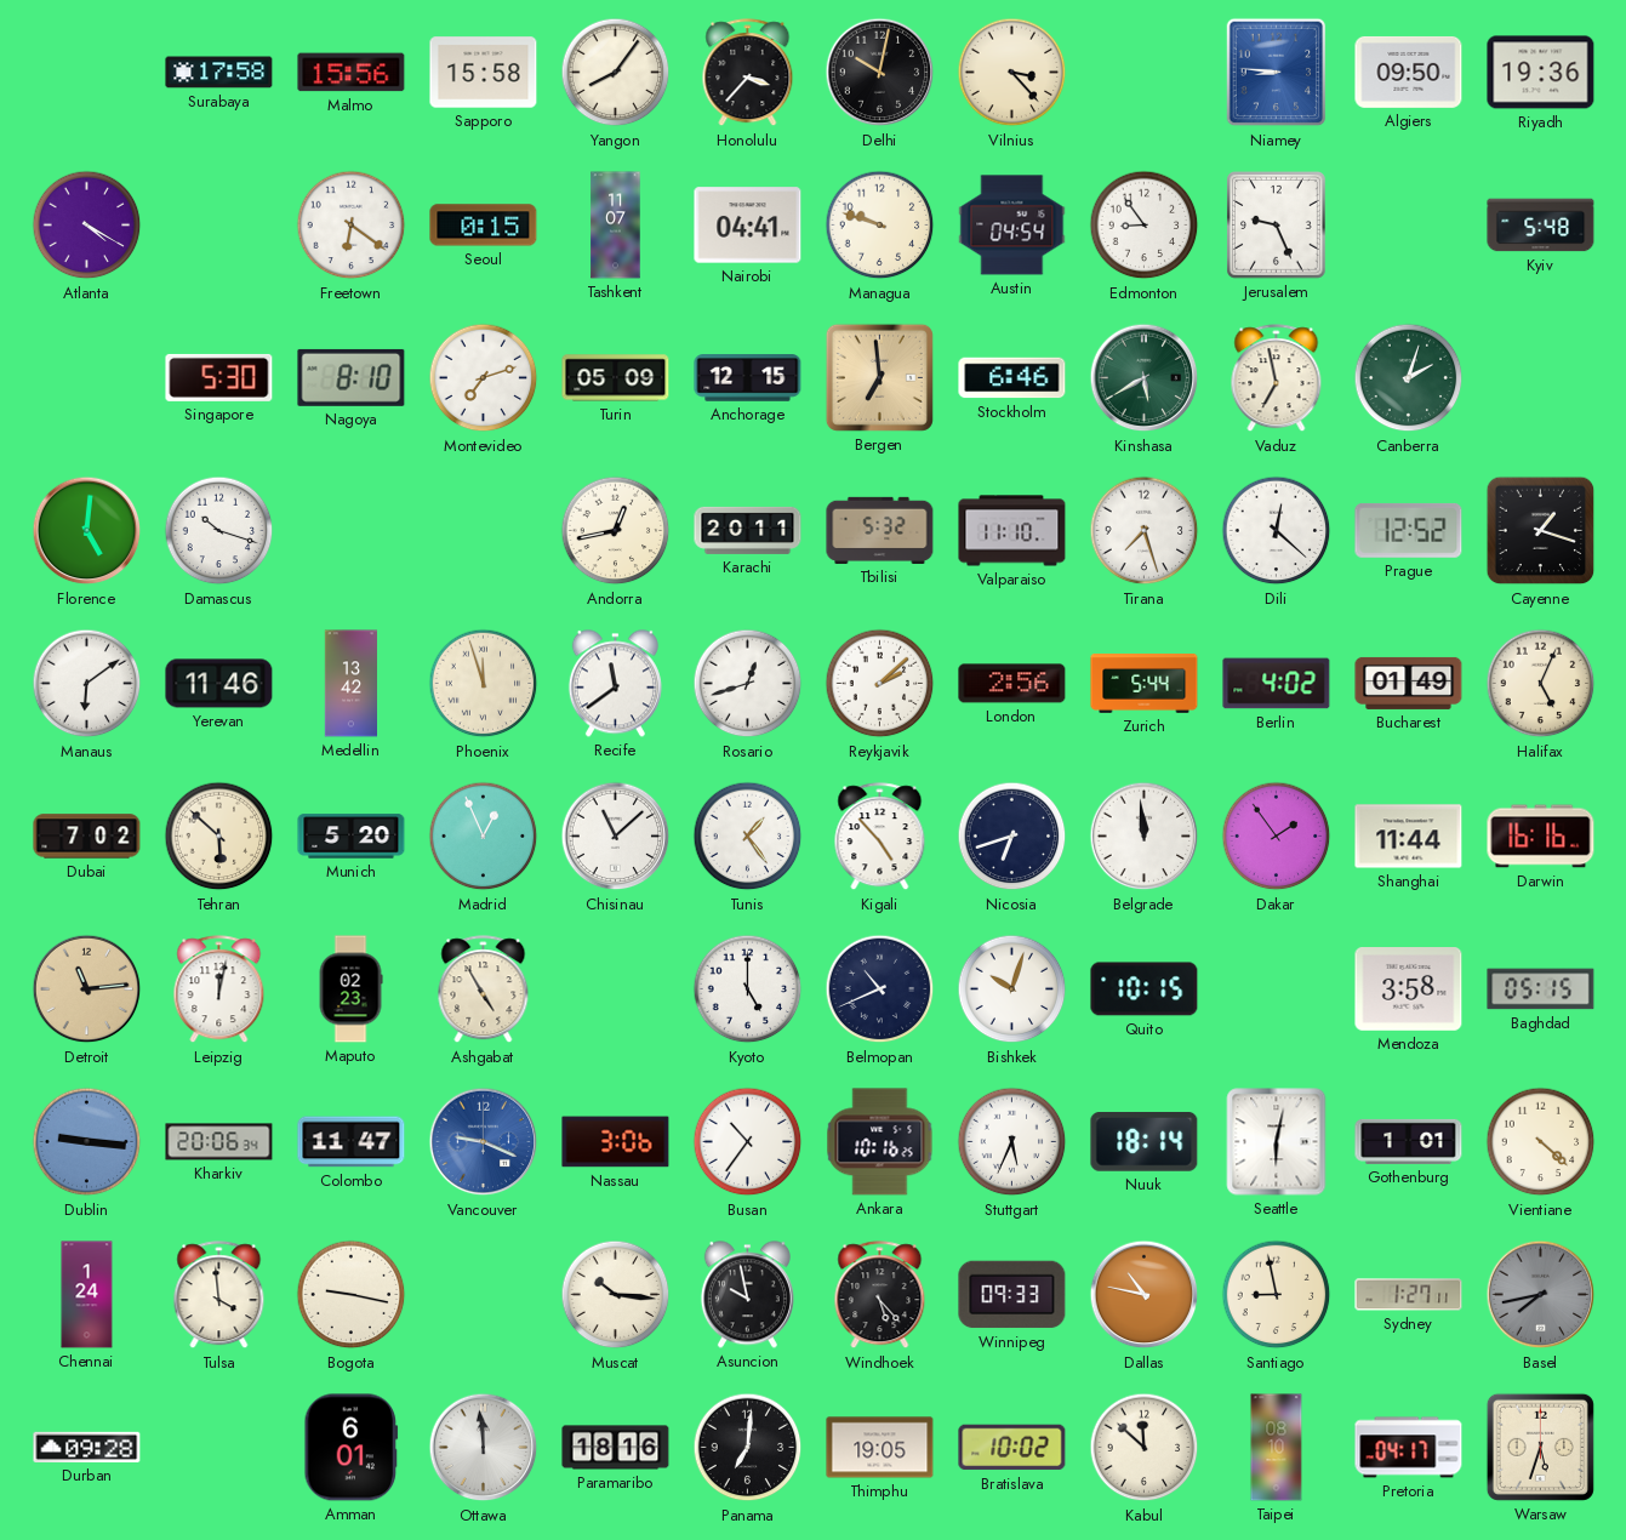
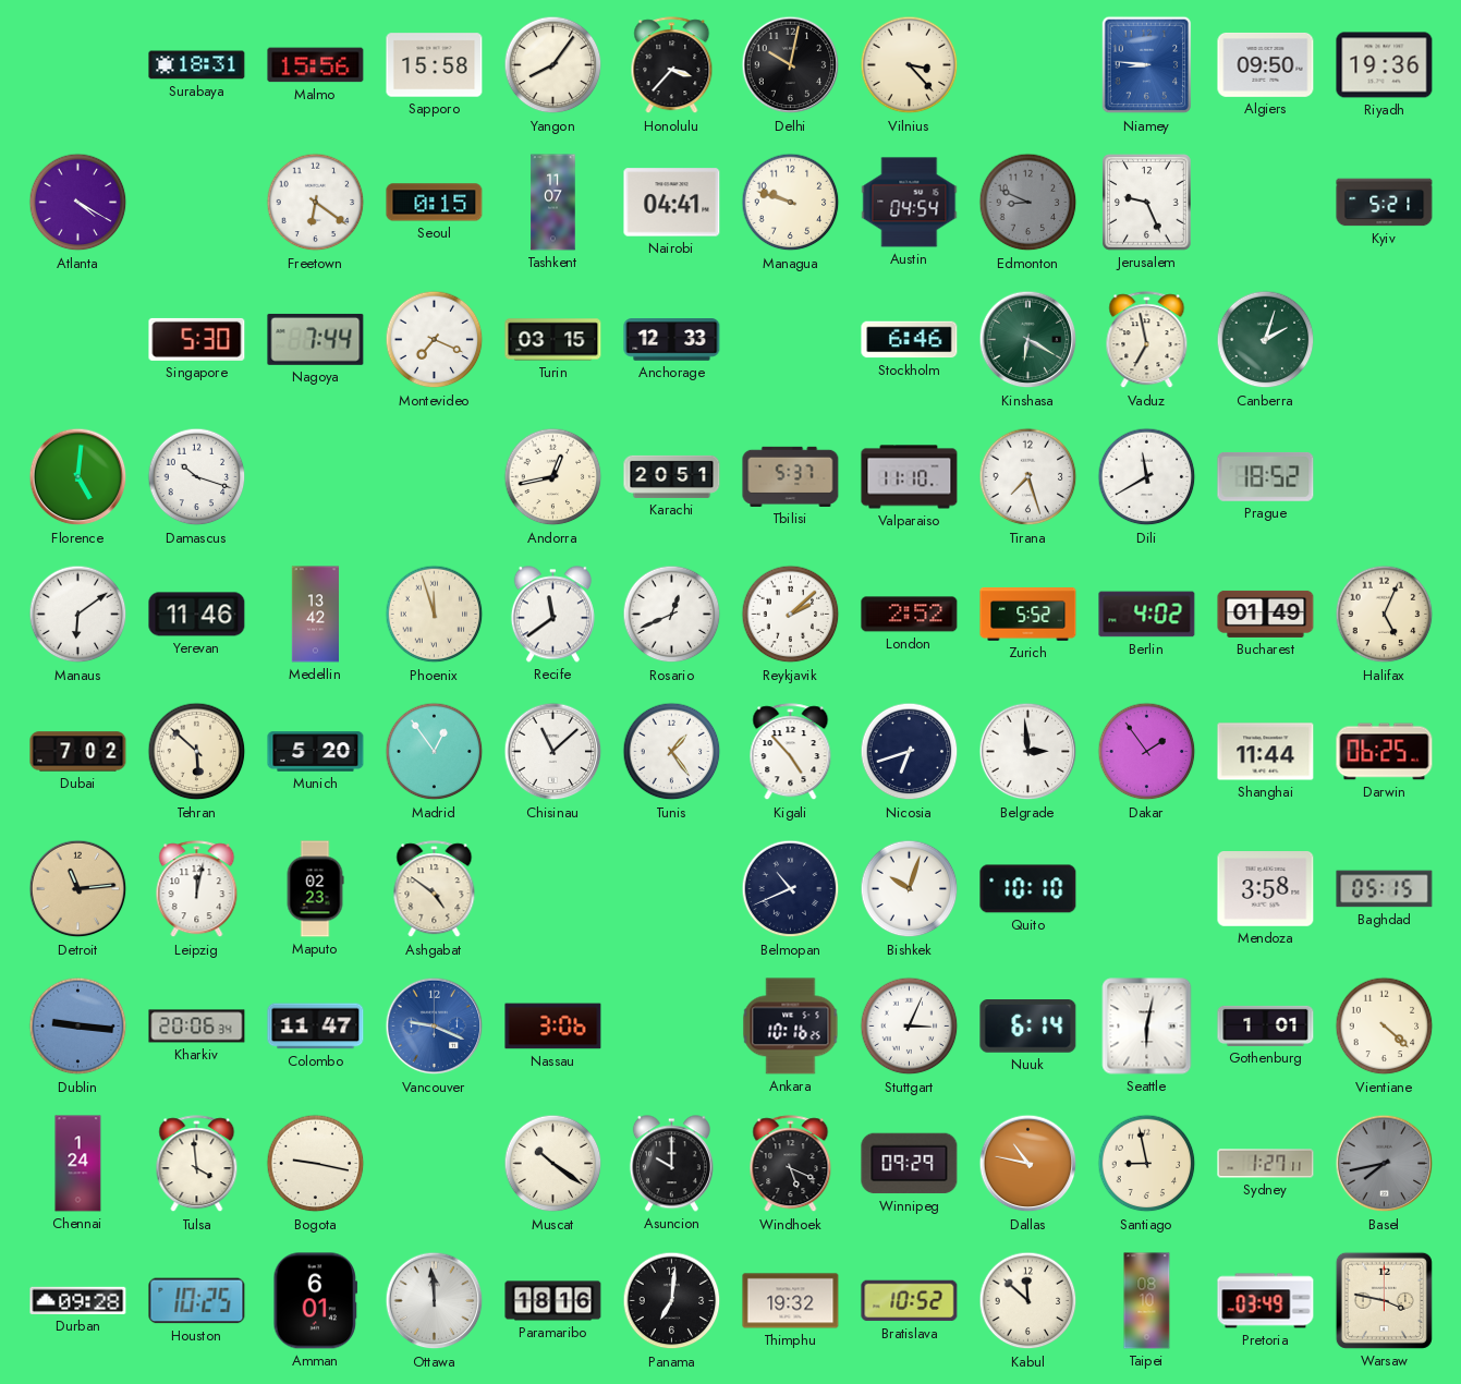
Surabaya: 17:58 -> 18:31
Edmonton: 8:54 -> 8:49
Edmonton dial: white -> grey
Kyiv: 5:48 -> 5:21
Nagoya: 8:10 -> 7:44
Montevideo: 7:12 -> 7:19
Turin: 05:09 -> 03:15
Anchorage: 12:15 -> 12:33
Bergen: 6:59 -> none
Kinshasa: 5:40 -> 6:20
Karachi: 20:11 -> 20:51
Tbilisi: 5:32 -> 5:37
Dili: 12:22 -> 11:40
Prague: 12:52 -> 18:52
Cayenne: 1:18 -> none
Rosario: 12:42 -> 12:41
London: 2:56 -> 2:52
Zurich: 5:44 -> 5:52
Madrid: 12:56 -> 12:54
Belgrade: 11:59 -> 2:59
Darwin: 16:16 -> 06:25
Ashgabat: 4:55 -> 4:51
Kyoto: 5:00 -> none
Quito: 10:15 -> 10:10
Busan: 10:36 -> none
Stuttgart: 5:34 -> 3:04
Nuuk: 18:14 -> 6:14
Muscat: 10:16 -> 10:21
Asuncion: 9:58 -> 10:00
Windhoek: 5:23 -> 5:19
Winnipeg: 09:33 -> 09:29
Houston: none -> 10:25
Thimphu: 19:05 -> 19:32
Bratislava: 10:02 -> 10:52
Pretoria: 04:17 -> 03:49
Warsaw: 5:33 -> 3:47
